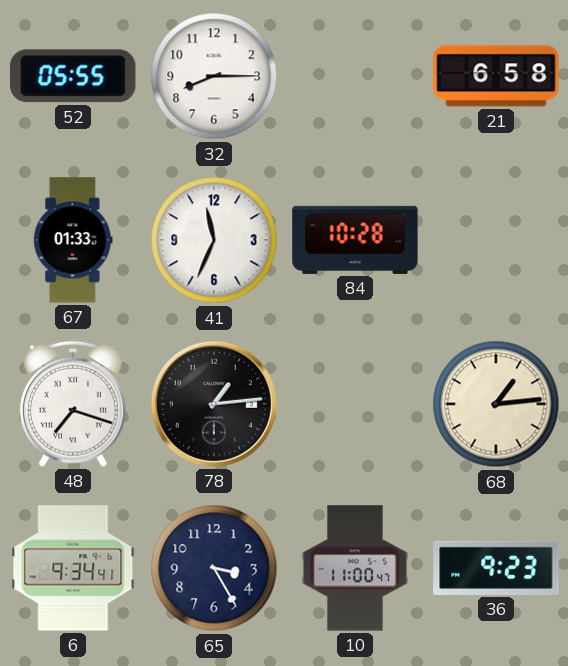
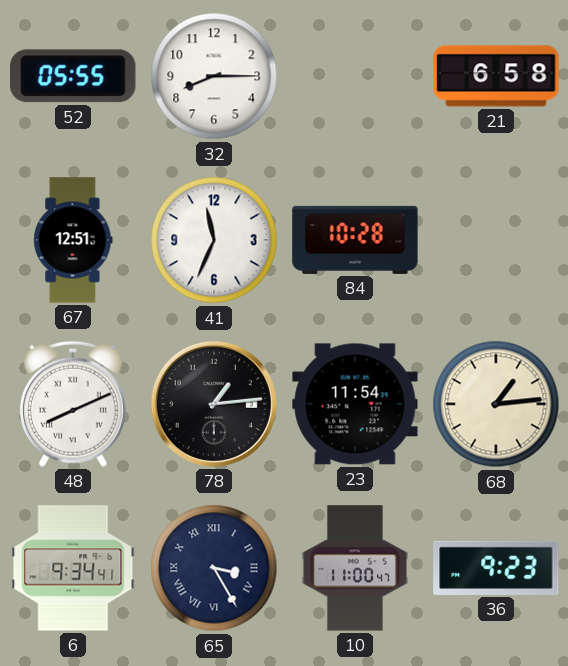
67: 01:33 -> 12:51
48: 7:18 -> 8:11
23: none -> 11:54
65 numerals: Arabic -> Roman
